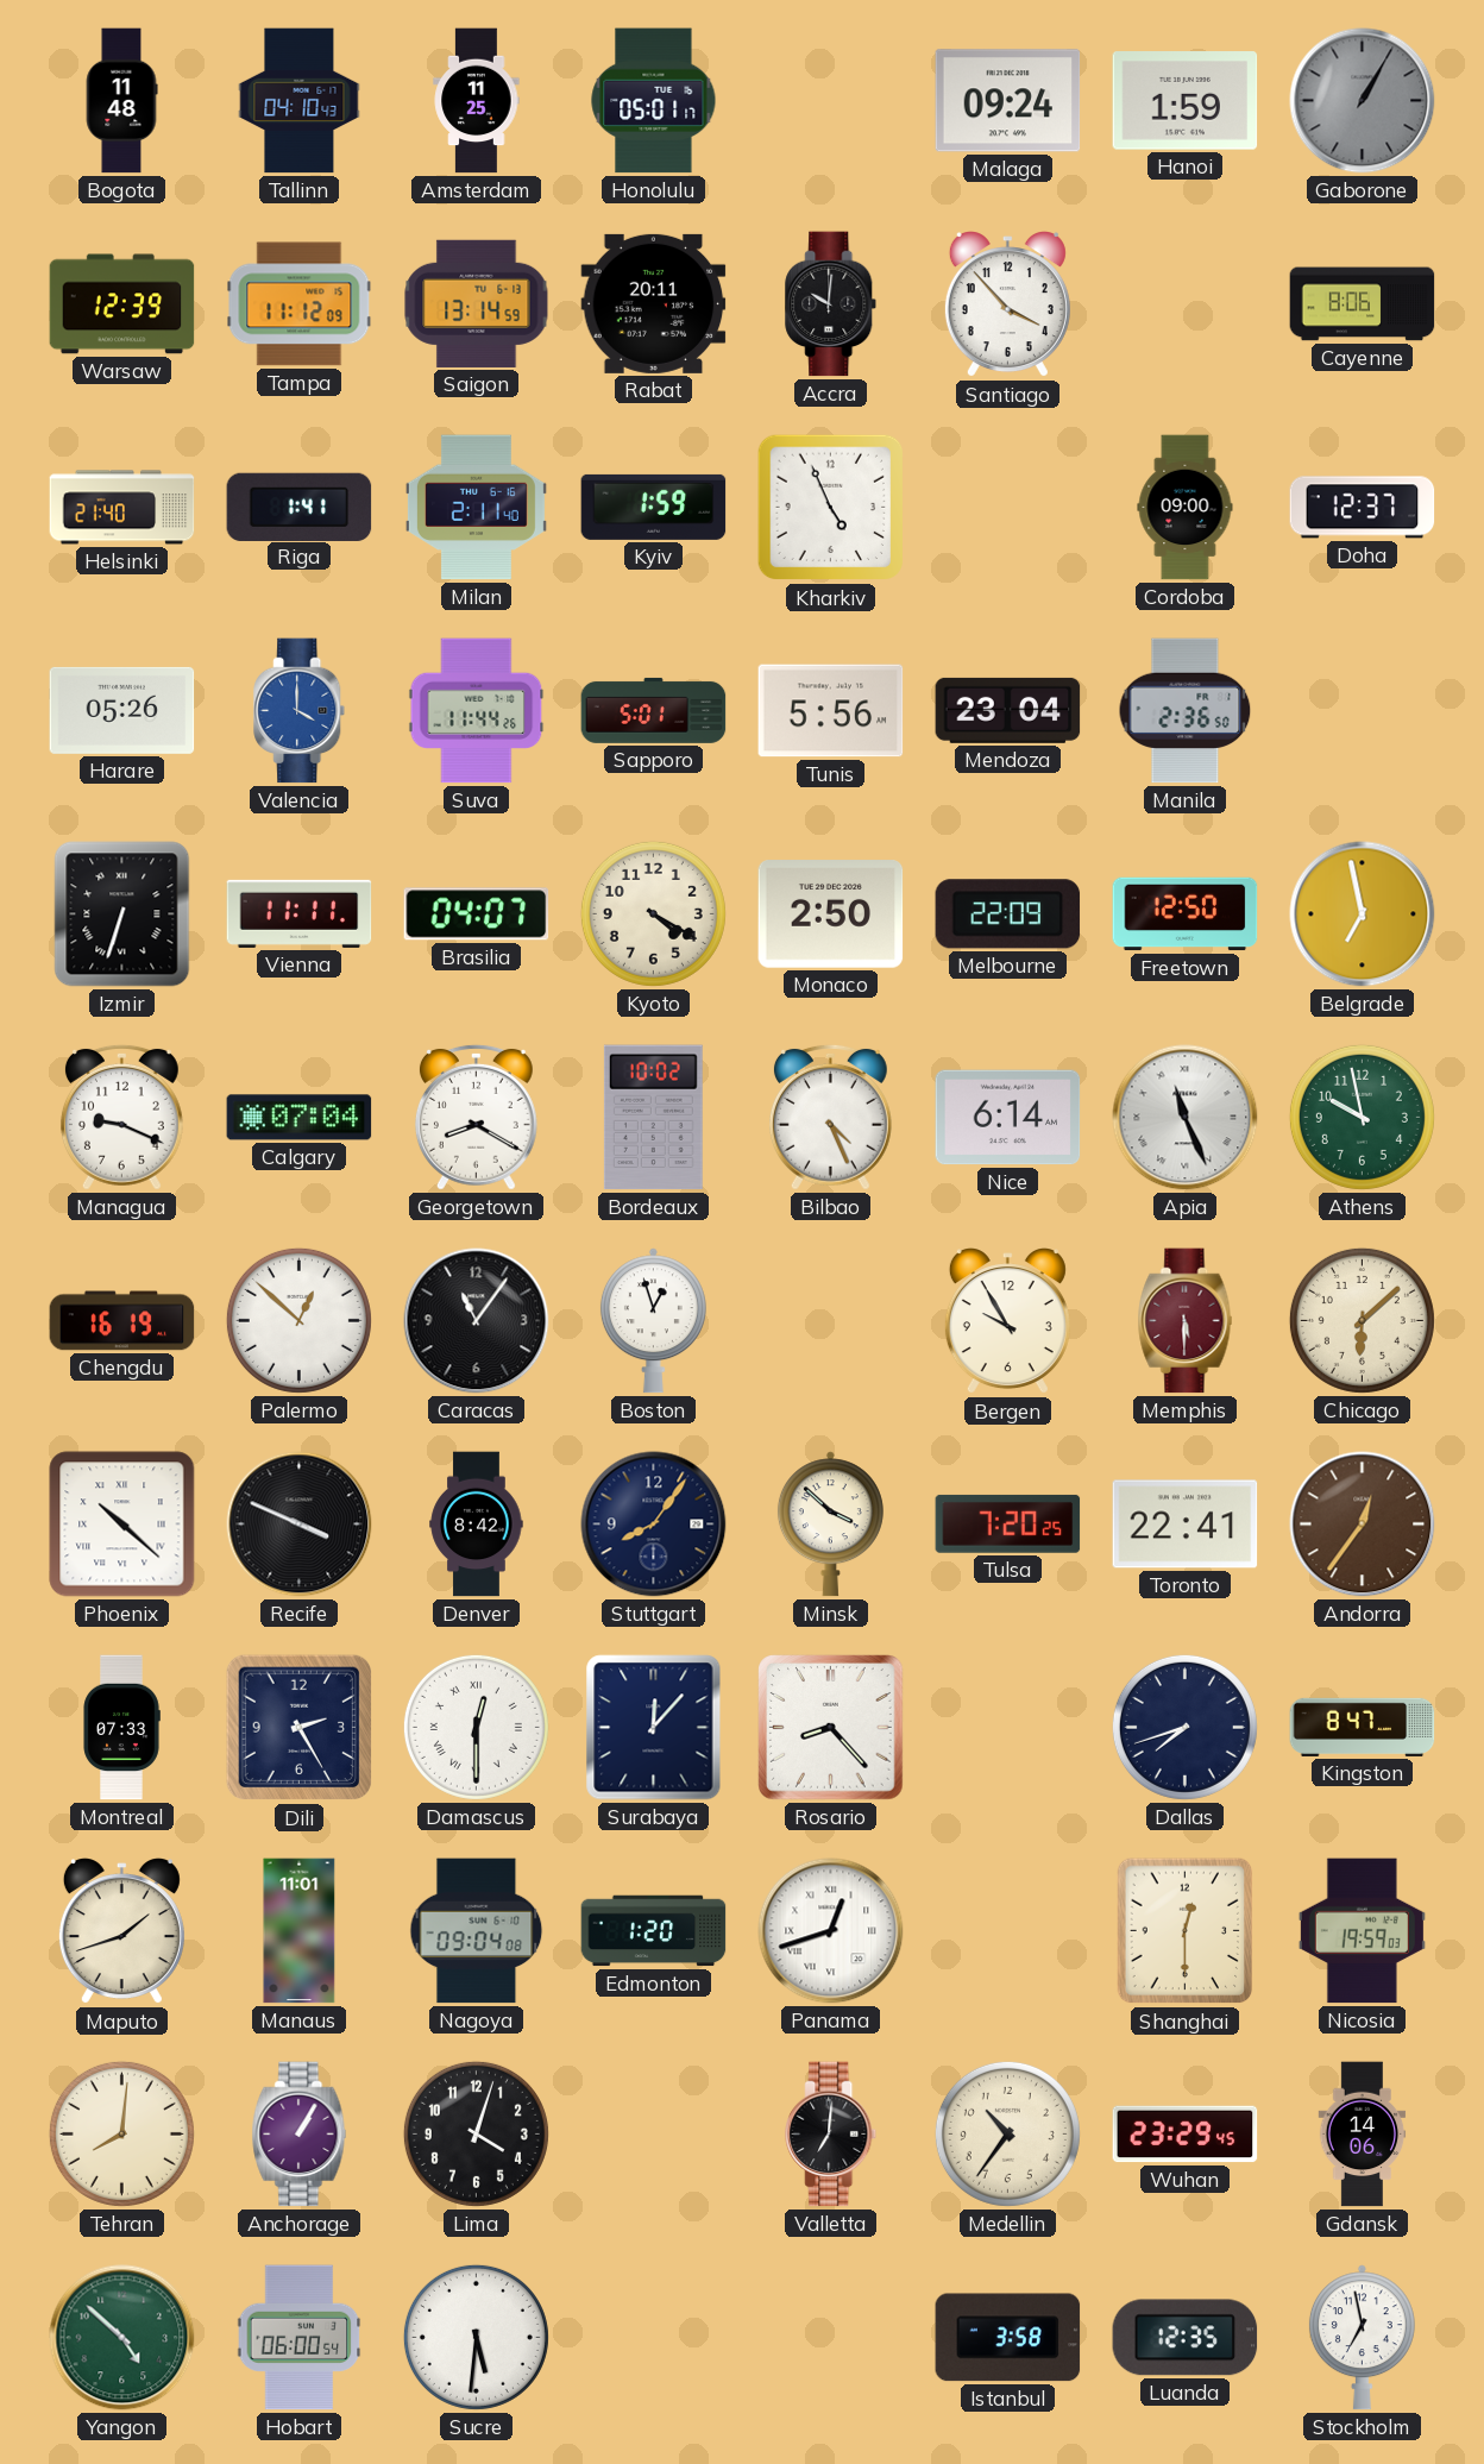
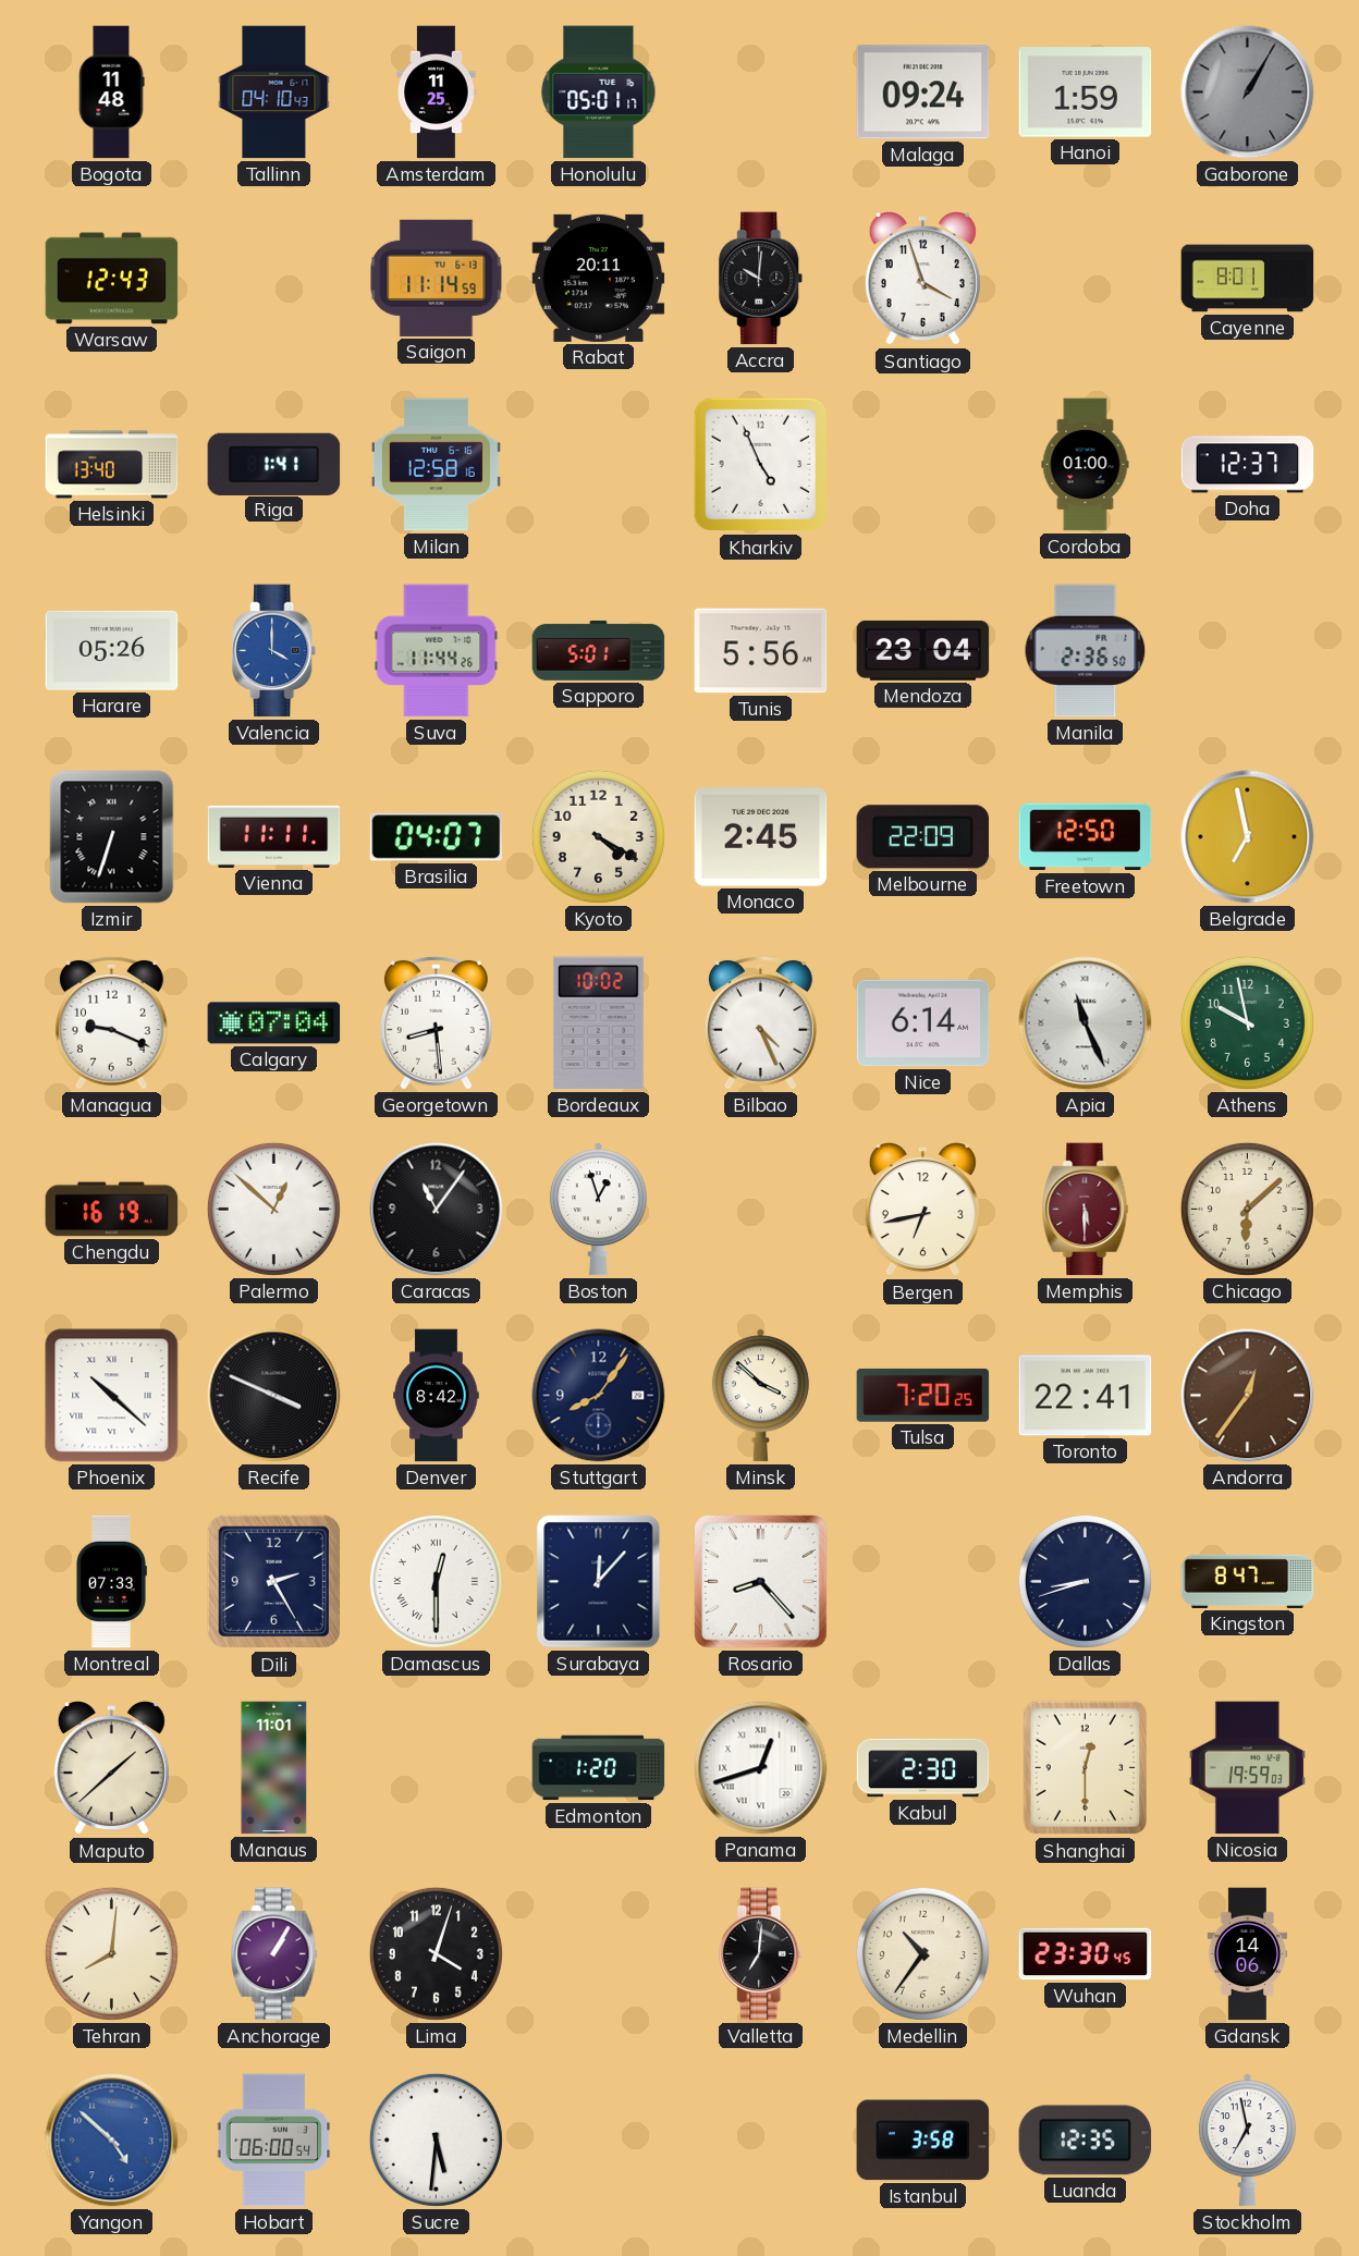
Warsaw: 12:39 -> 12:43
Tampa: 11:12 -> none
Saigon: 13:14 -> 11:14
Santiago: 3:53 -> 3:57
Cayenne: 8:06 -> 8:01
Helsinki: 21:40 -> 13:40
Milan: 2:11 -> 12:58
Kyiv: 1:59 -> none
Cordoba: 09:00 -> 01:00
Monaco: 2:50 -> 2:45
Georgetown: 8:20 -> 8:29
Bergen: 9:55 -> 6:43
Dallas: 7:42 -> 8:42
Maputo: 1:42 -> 1:38
Nagoya: 09:04 -> none
Kabul: none -> 2:30
Wuhan: 23:29 -> 23:30
Yangon dial: green -> blue
